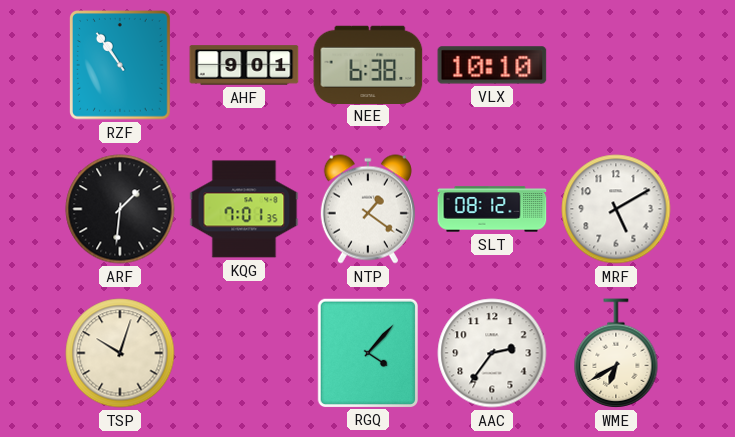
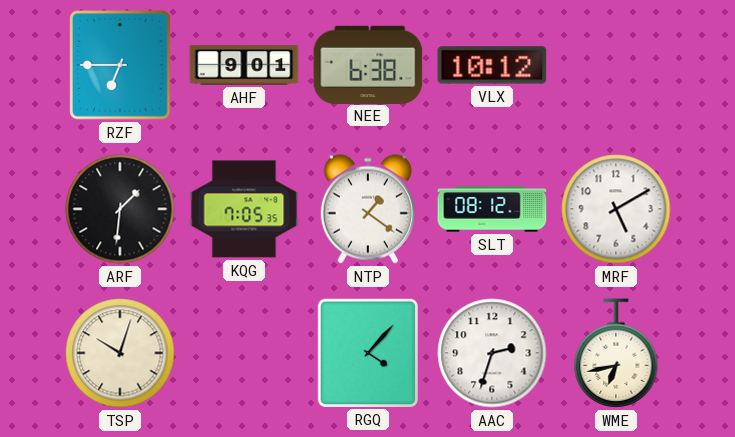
RZF: 10:54 -> 6:45
VLX: 10:10 -> 10:12
KQG: 7:01 -> 7:05
AAC: 2:36 -> 2:33
WME: 6:40 -> 6:43
